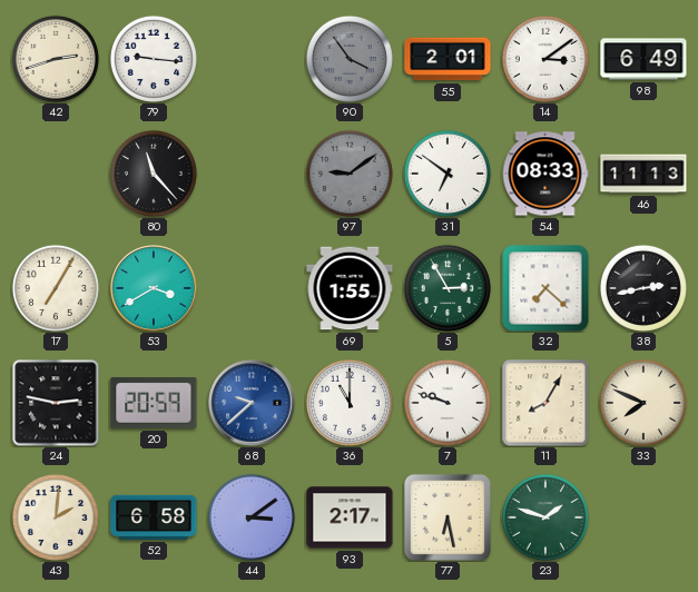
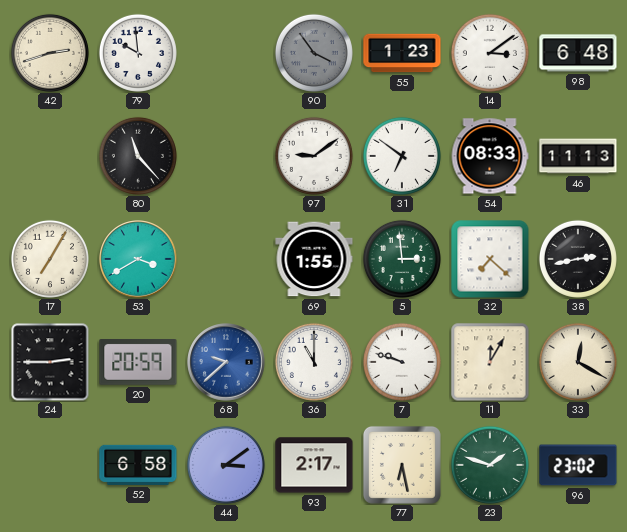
79: 9:16 -> 9:59
55: 2:01 -> 1:23
98: 6:49 -> 6:48
97 dial: grey -> white
5: 2:55 -> 2:59
24: 2:47 -> 2:45
11: 8:05 -> 12:05
33: 7:49 -> 12:20
43: 2:01 -> none
96: none -> 23:02
